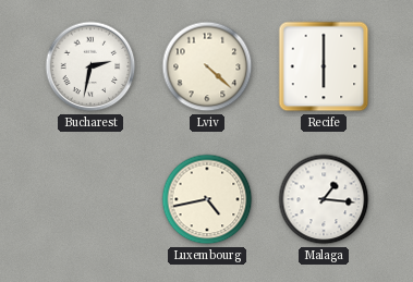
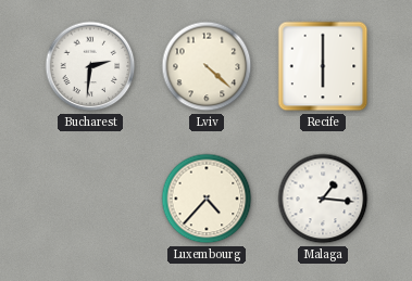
Bucharest: 2:32 -> 2:31
Luxembourg: 4:43 -> 4:37
